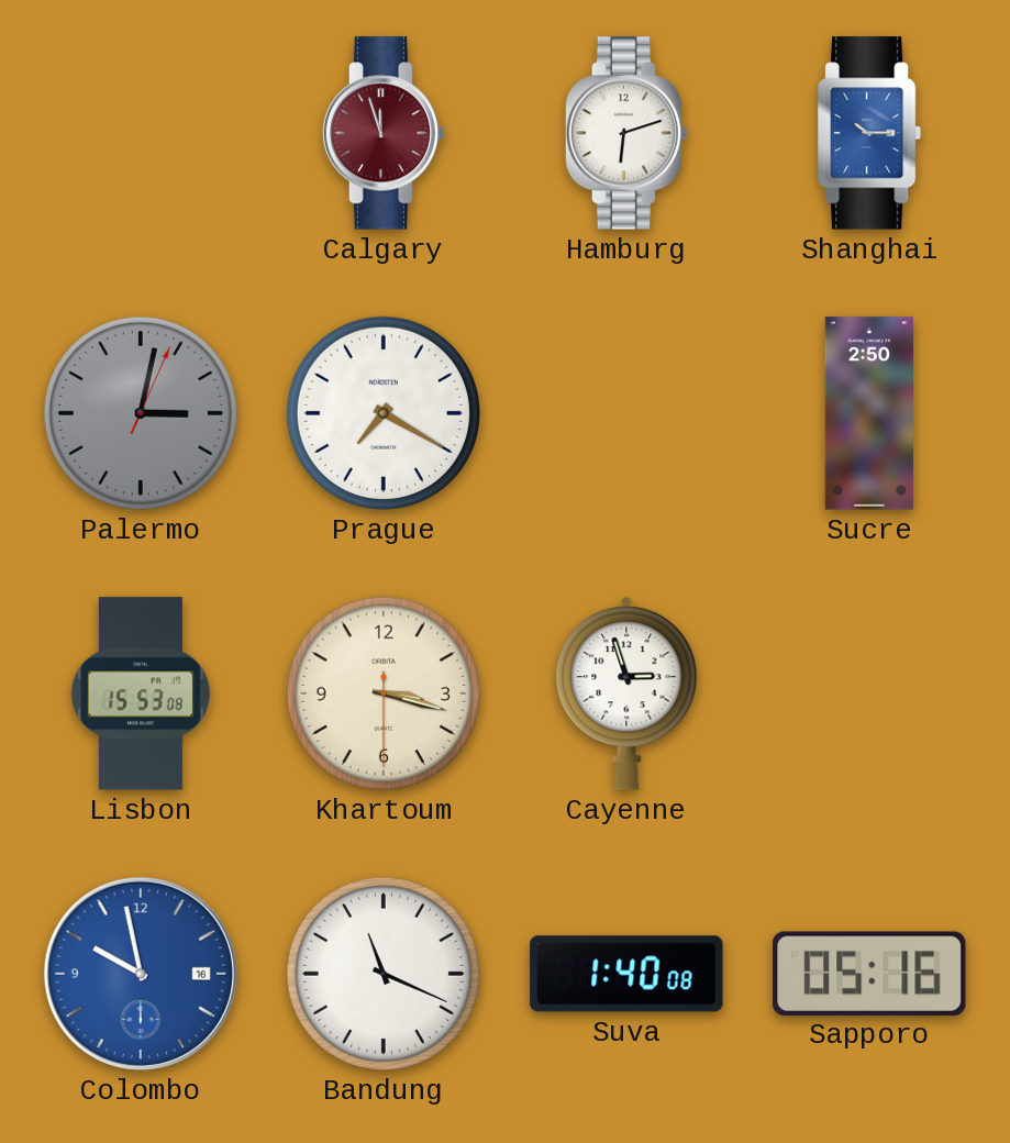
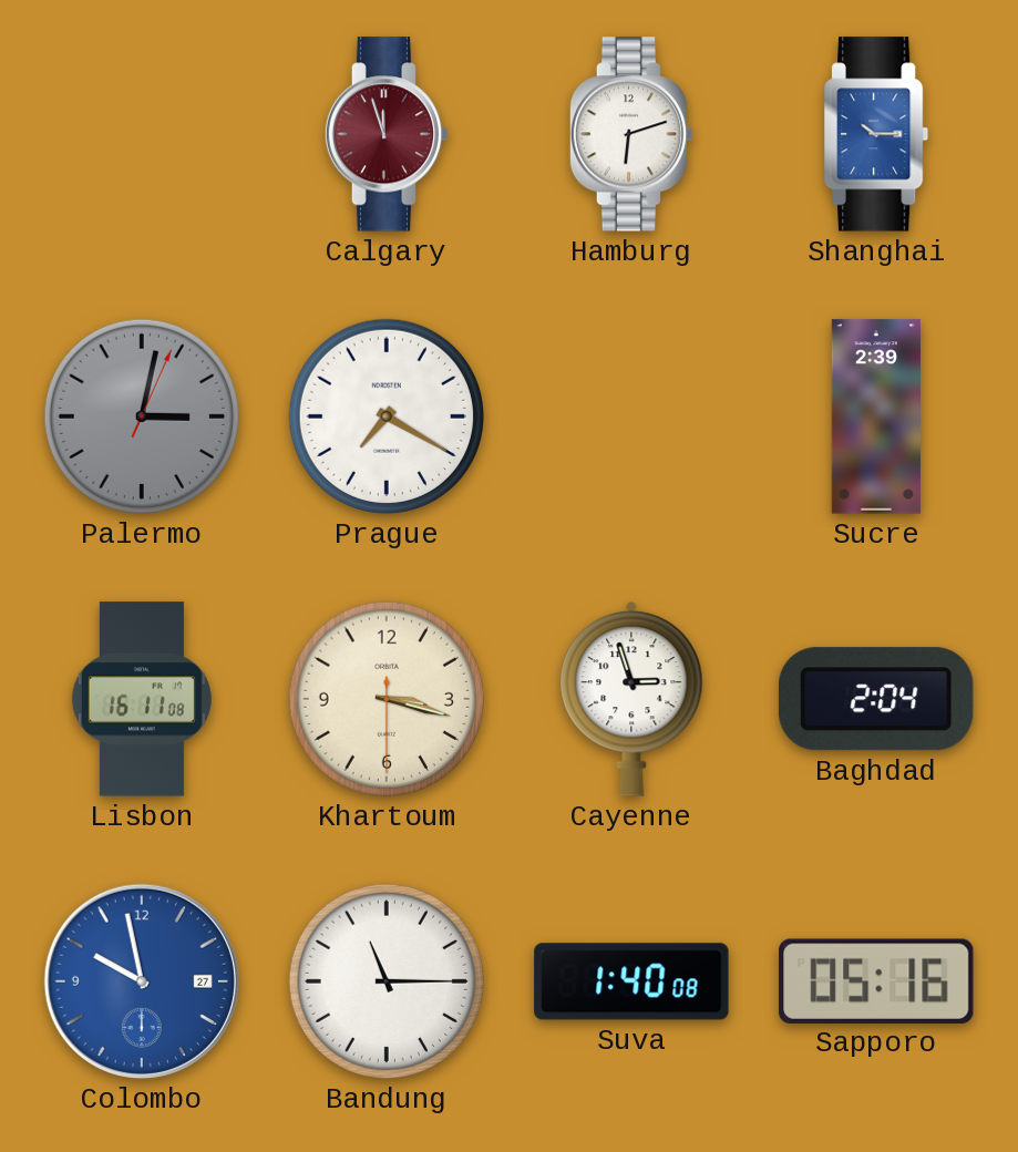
Sucre: 2:50 -> 2:39
Lisbon: 15:53 -> 16:11
Baghdad: none -> 2:04
Colombo date: 16 -> 27
Bandung: 11:19 -> 11:15
